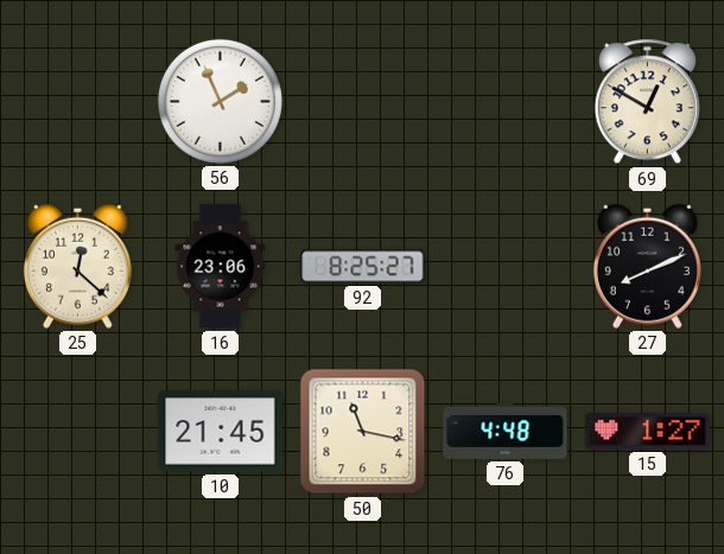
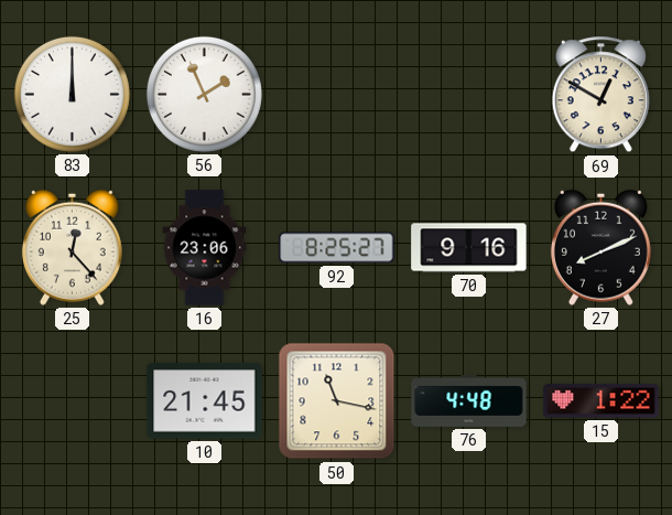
83: none -> 12:00
25: 12:22 -> 12:23
70: none -> 9:16
15: 1:27 -> 1:22
